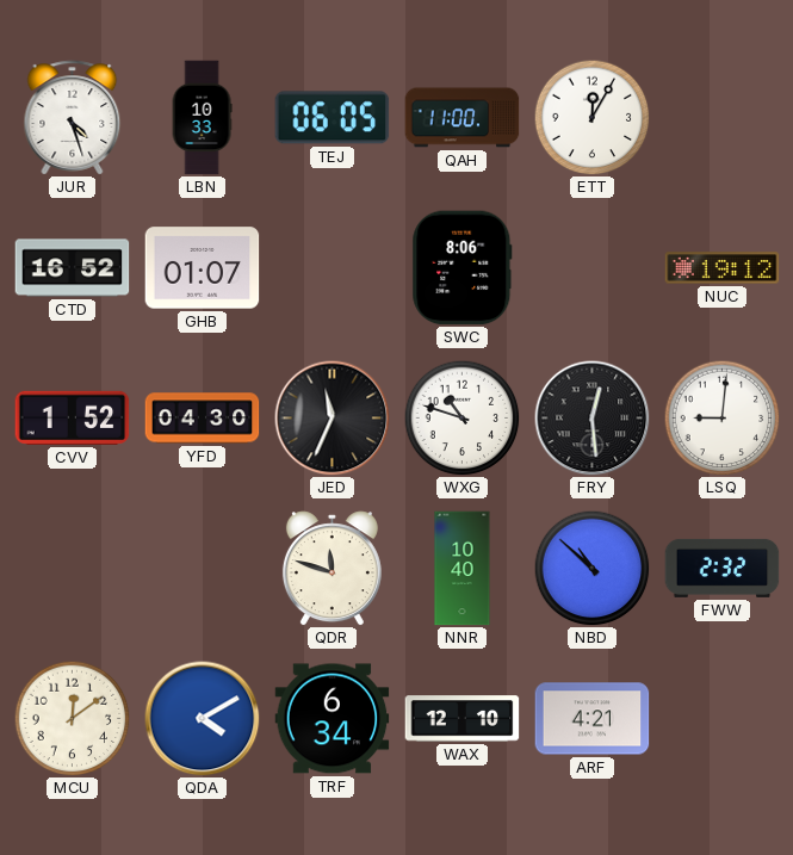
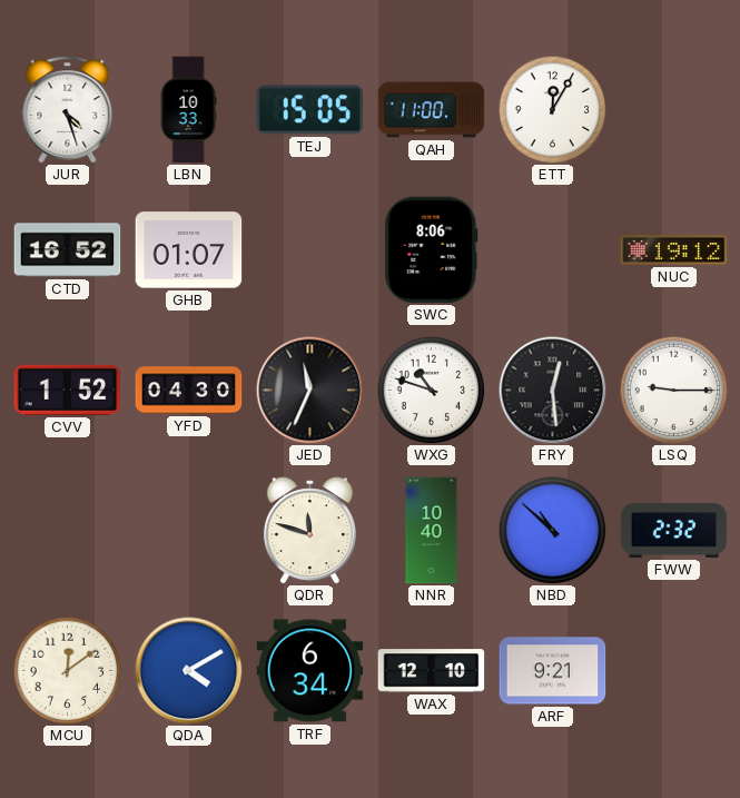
TEJ: 06:05 -> 15:05
LSQ: 9:01 -> 9:15
ARF: 4:21 -> 9:21
